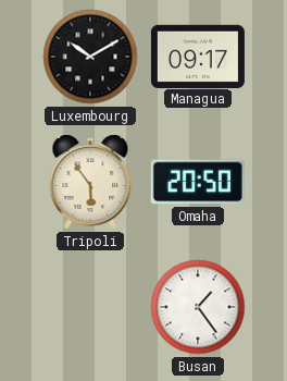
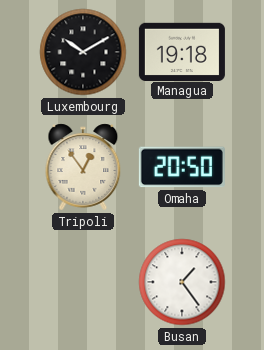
Managua: 09:17 -> 19:18
Tripoli: 5:54 -> 12:54
